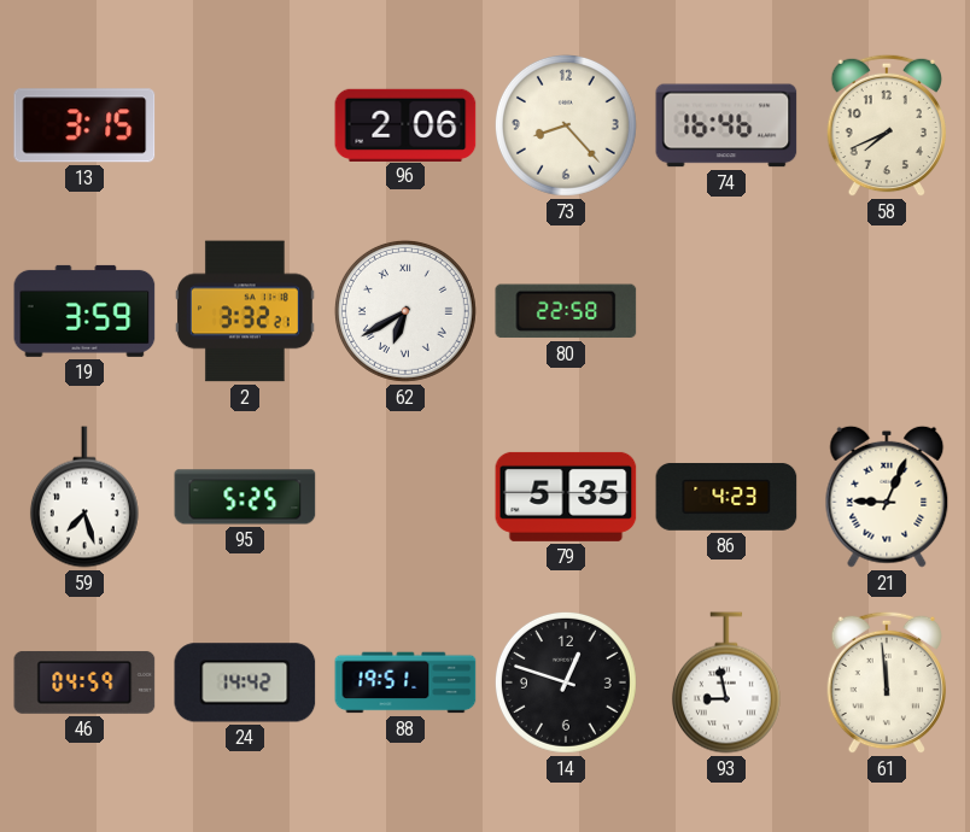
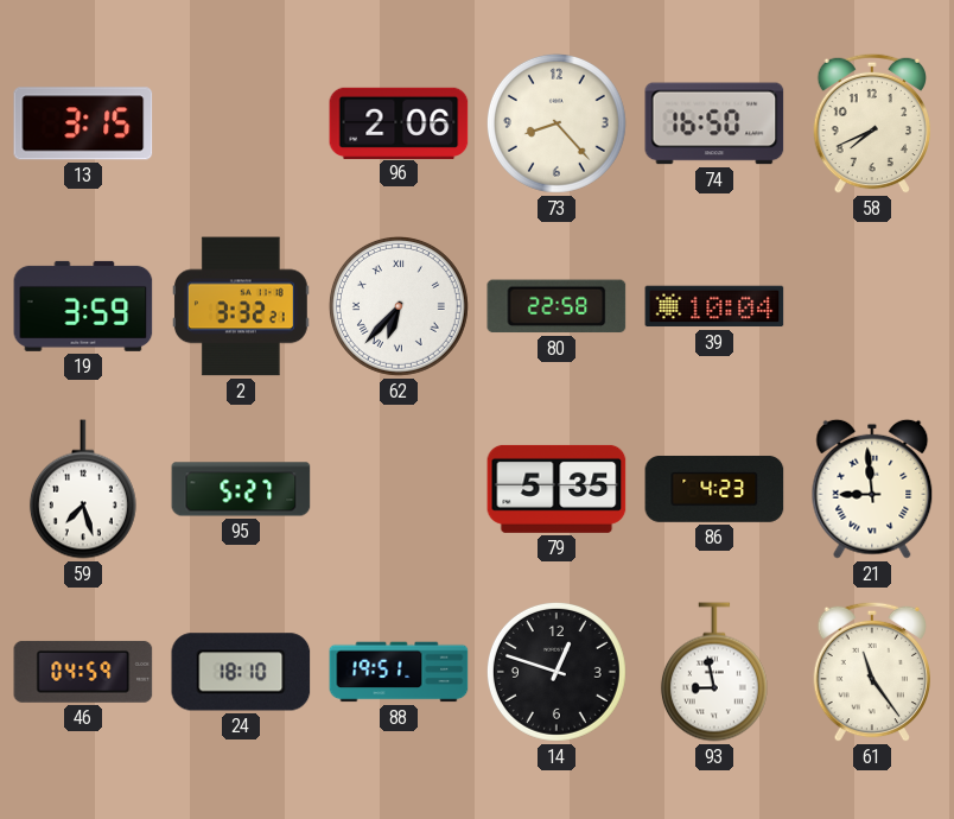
74: 16:46 -> 16:50
62: 6:40 -> 6:37
39: none -> 10:04
95: 5:25 -> 5:27
21: 9:04 -> 8:59
24: 14:42 -> 18:10
61: 11:59 -> 11:24
